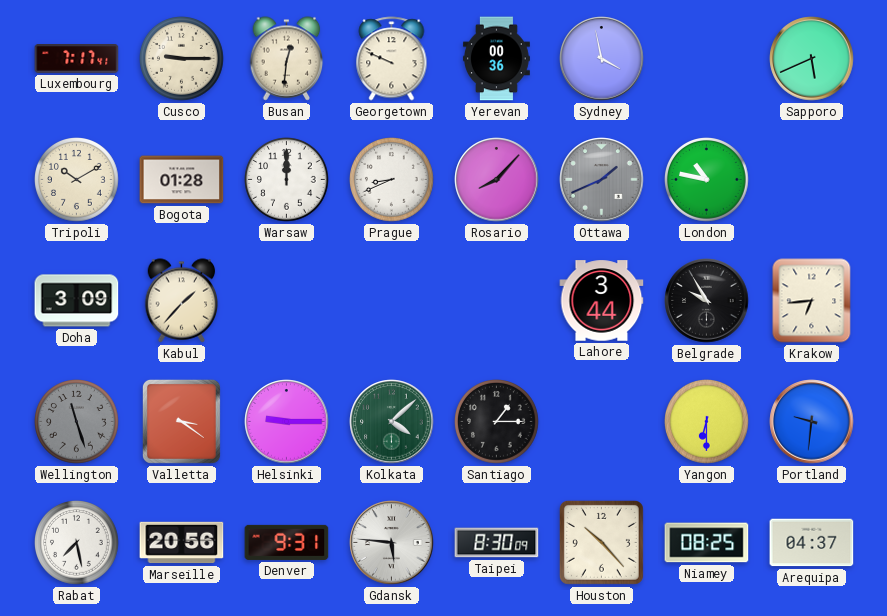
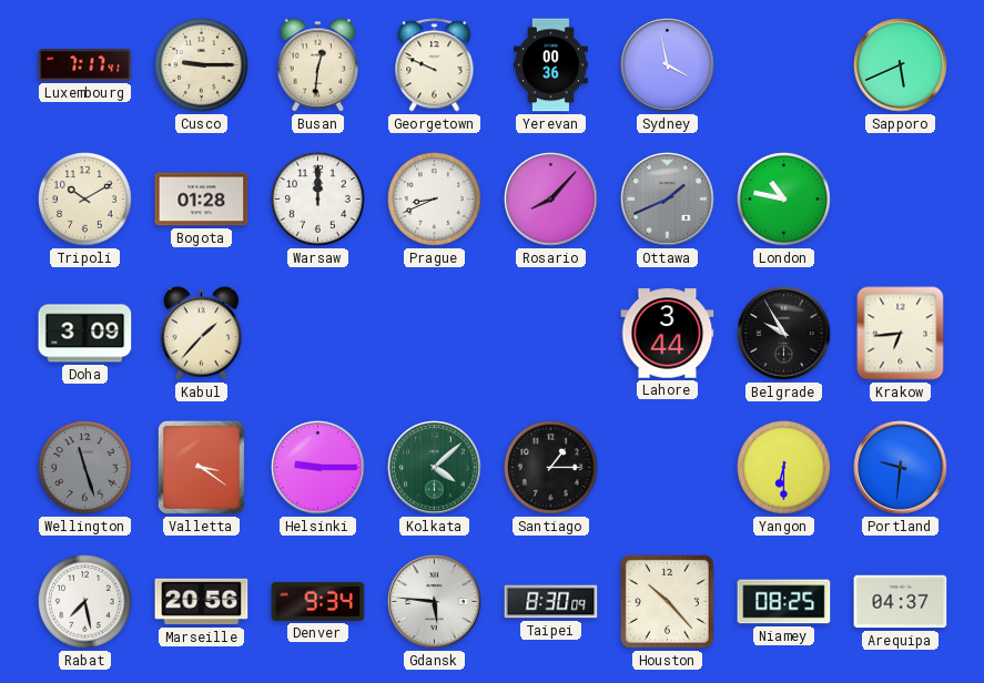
Denver: 9:31 -> 9:34
